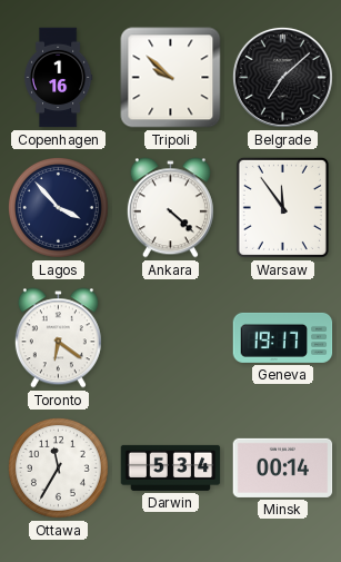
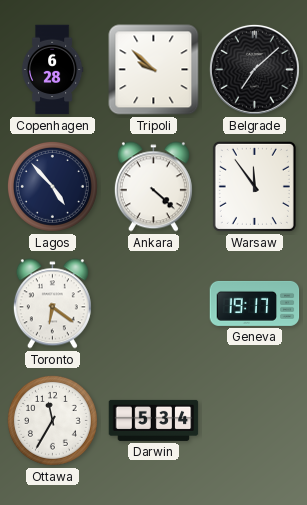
Copenhagen: 1:16 -> 6:28
Lagos: 3:53 -> 4:53
Minsk: 00:14 -> none
